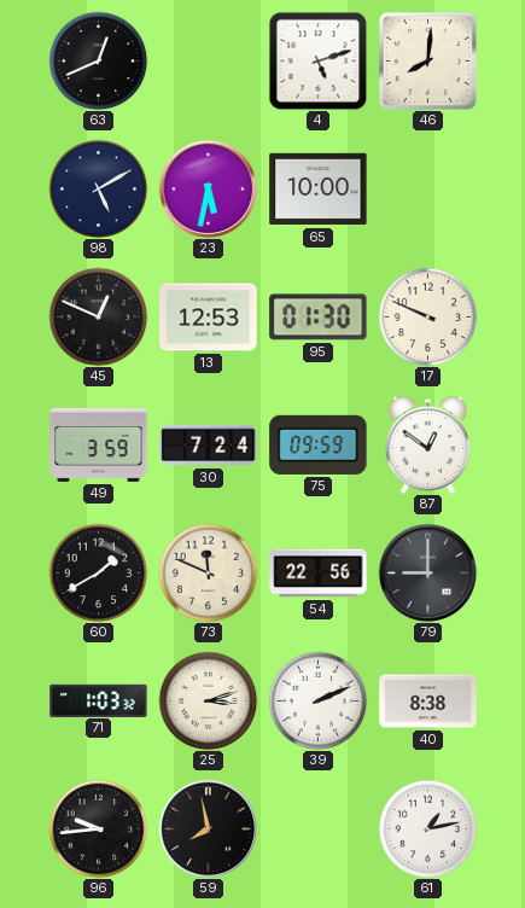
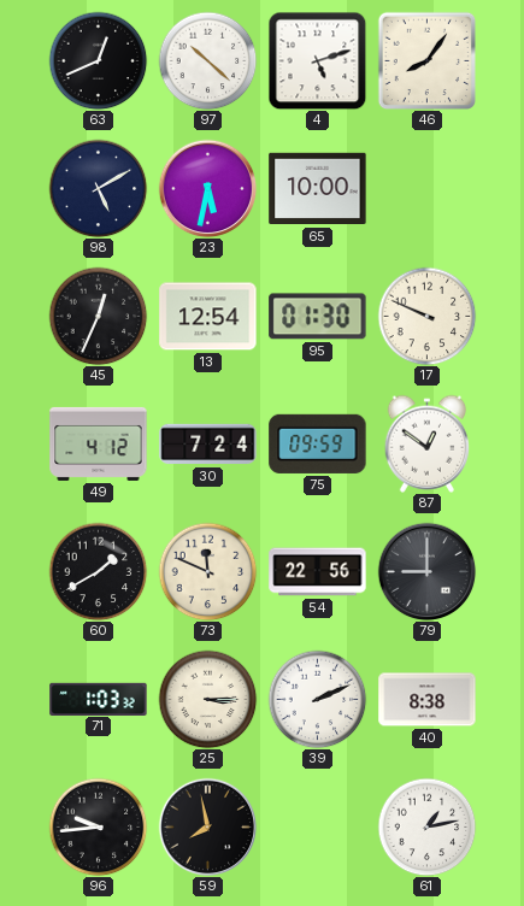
97: none -> 10:22
46: 8:01 -> 8:06
45: 12:49 -> 12:34
13: 12:53 -> 12:54
49: 3:59 -> 4:12
25: 3:12 -> 3:15
